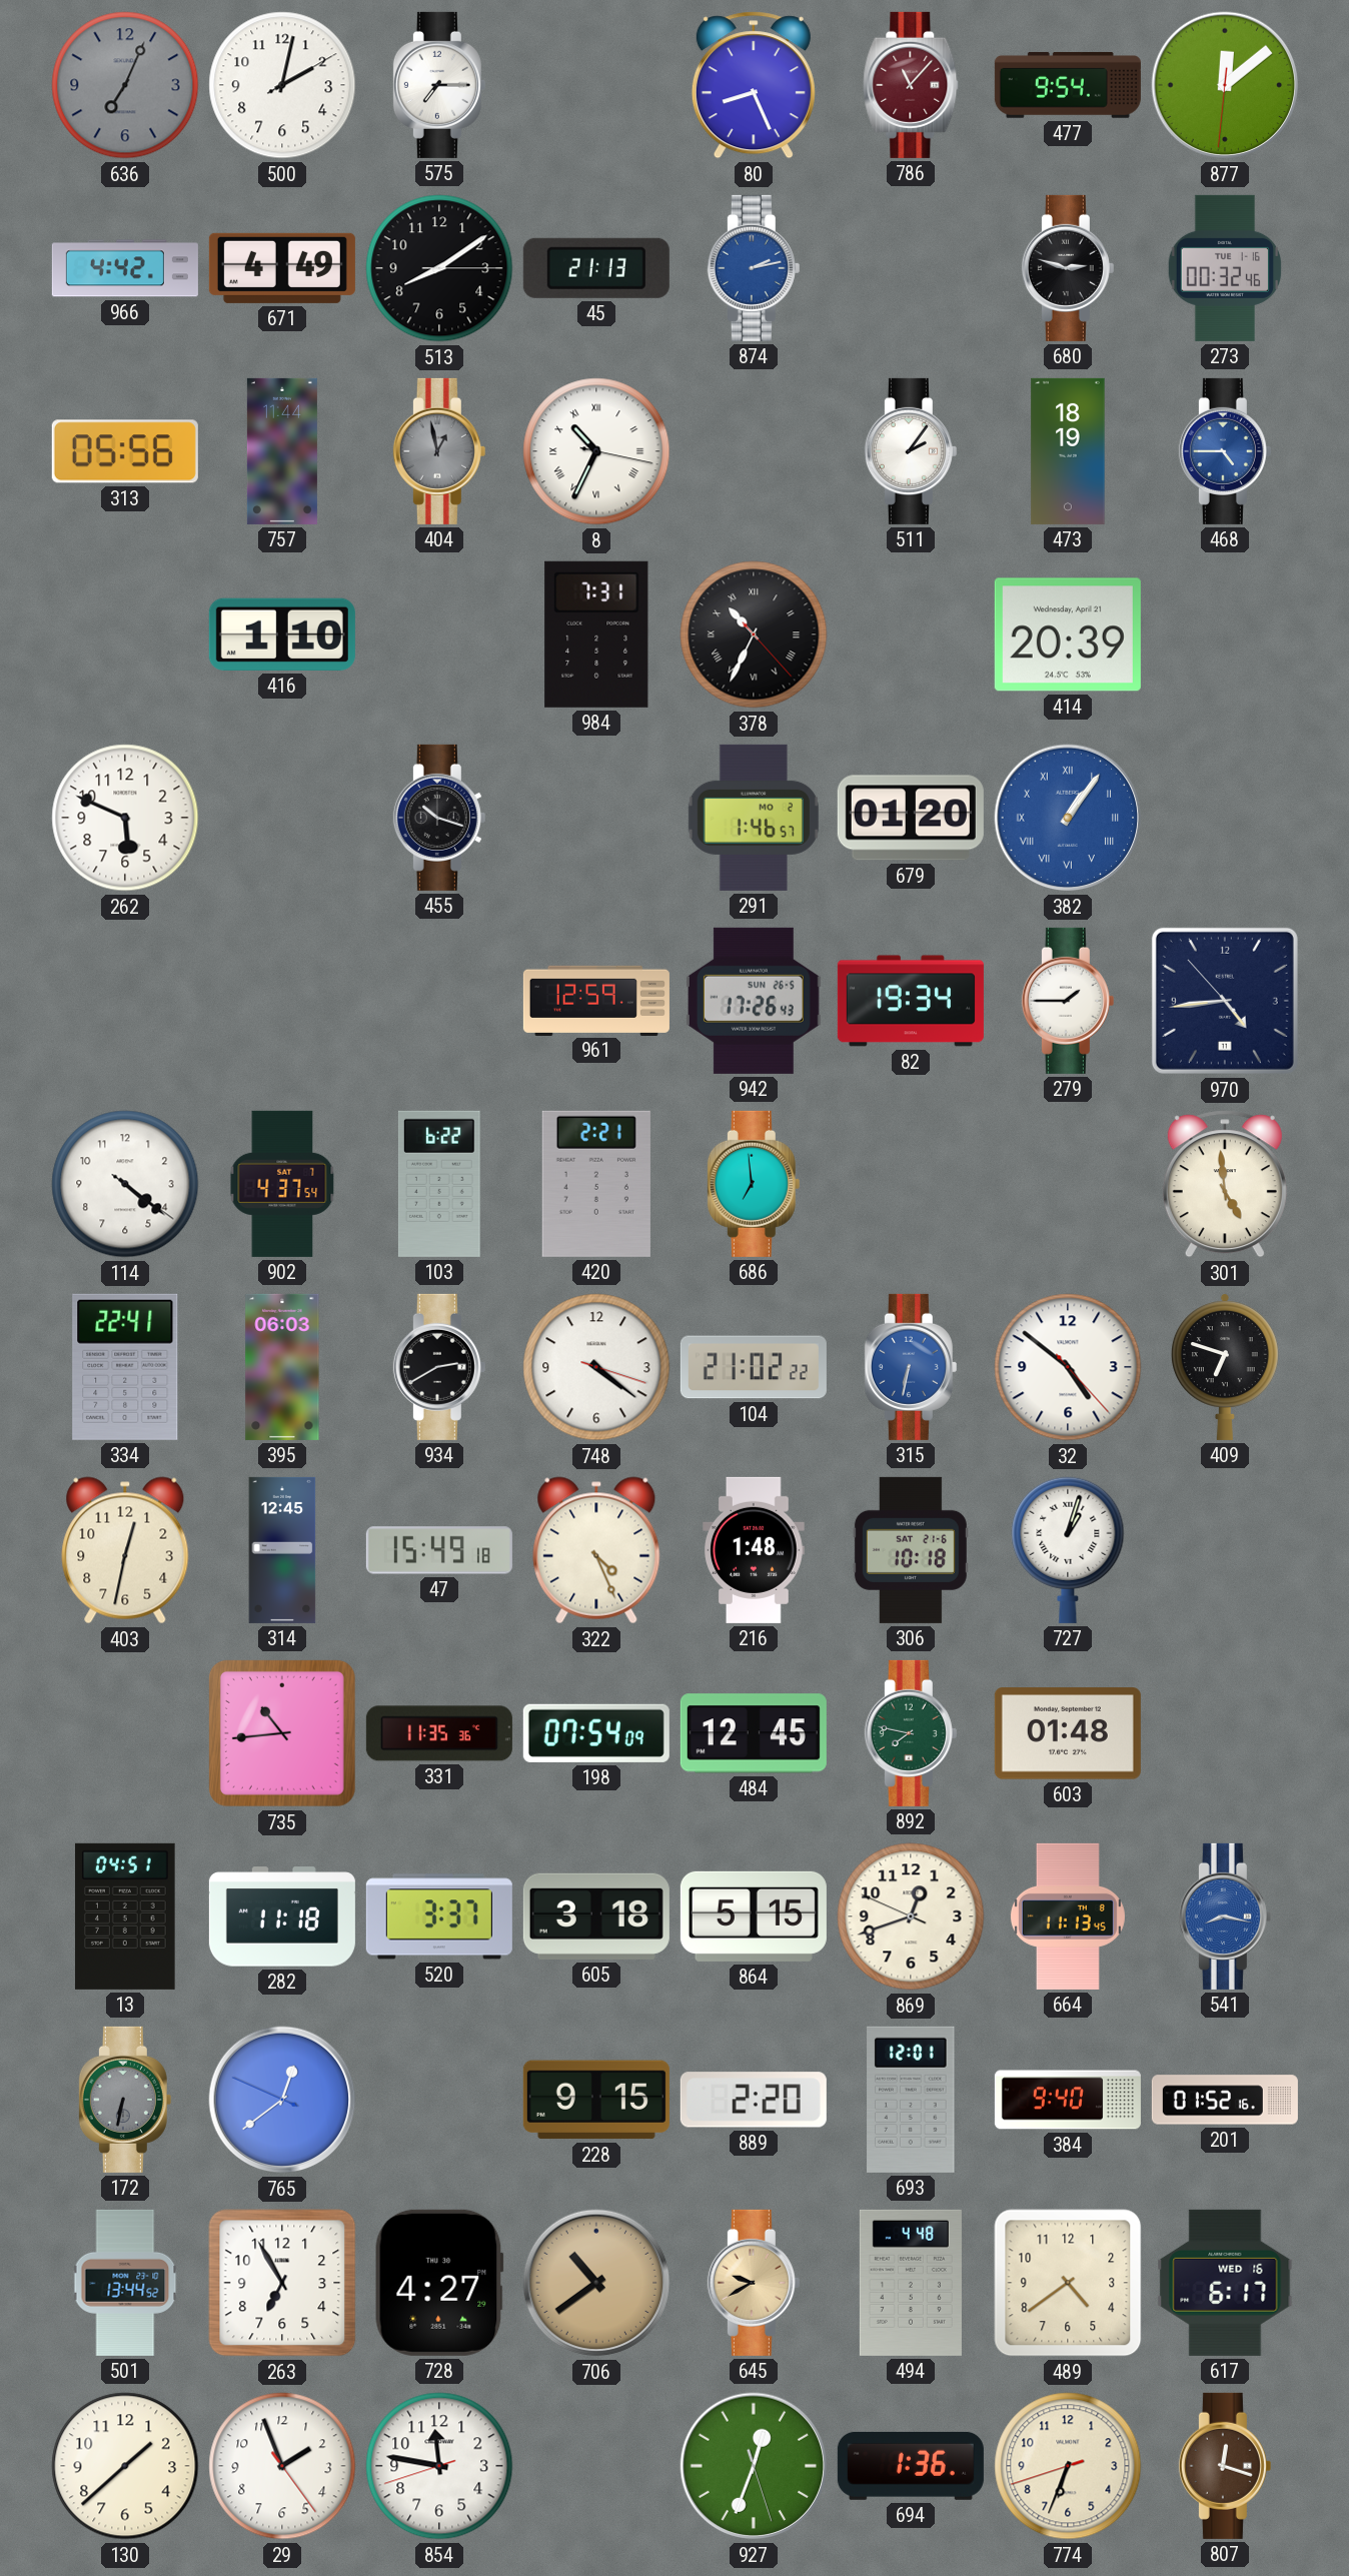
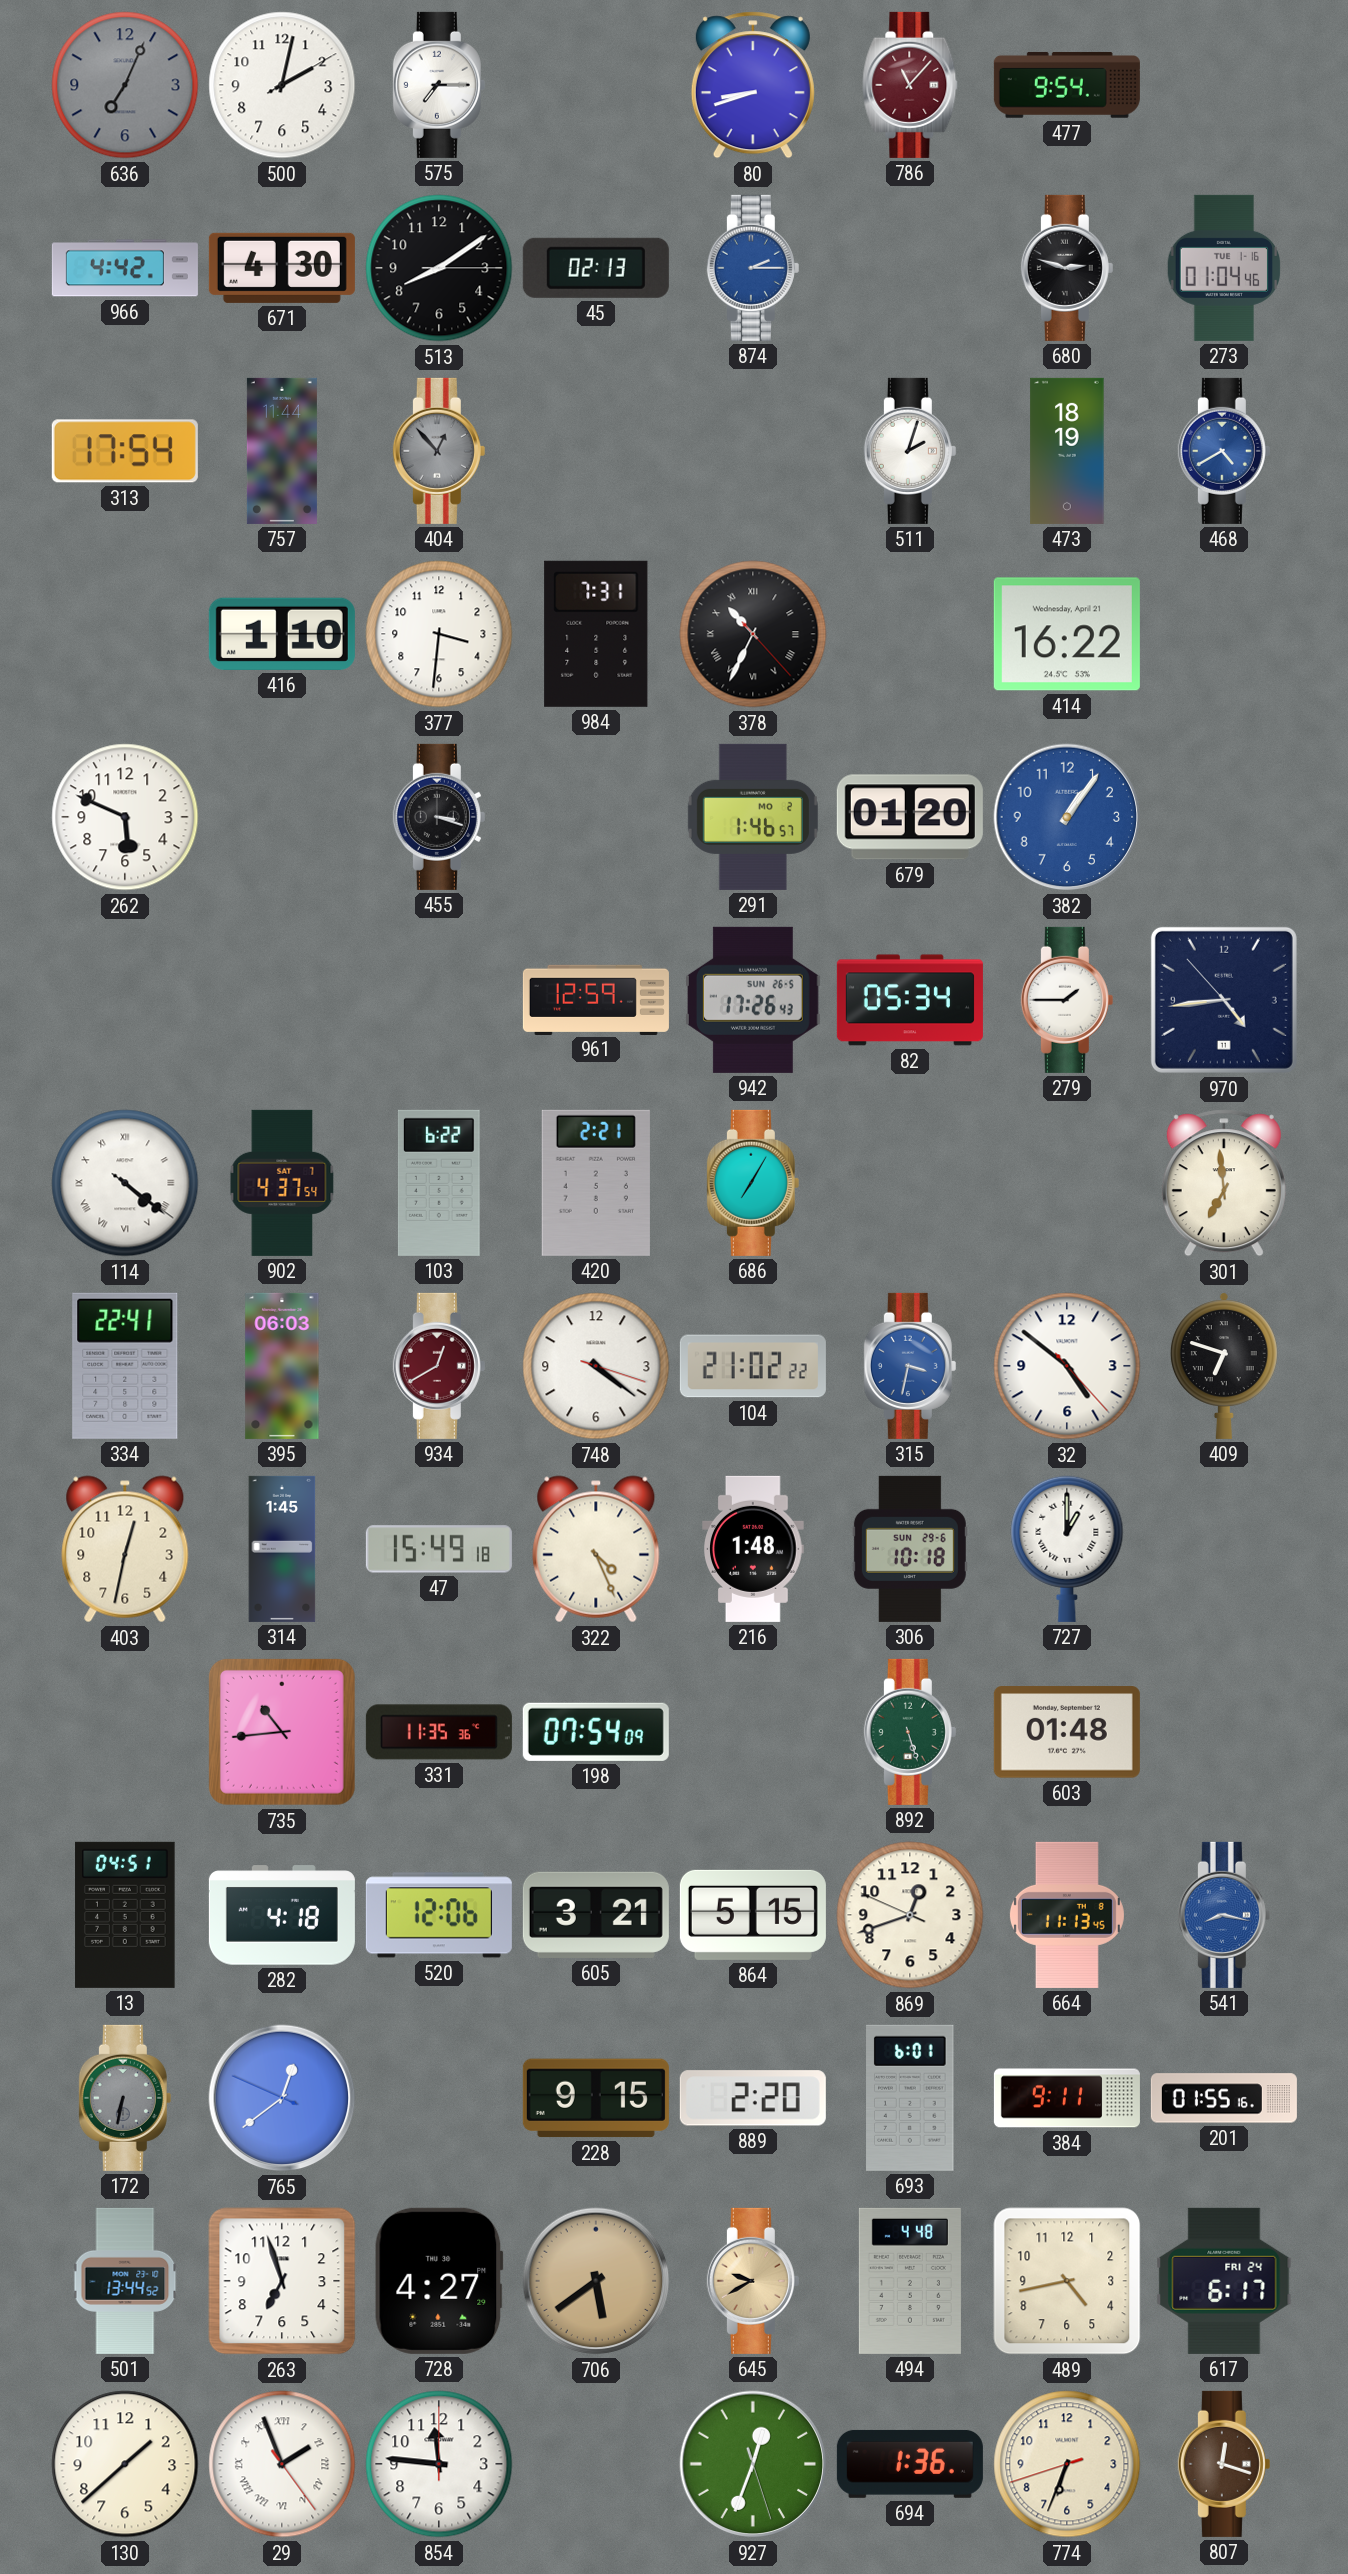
80: 8:26 -> 8:42
877: 12:08 -> none
671: 4:49 -> 4:30
45: 21:13 -> 02:13
874: 2:13 -> 2:15
273: 00:32 -> 01:04
313: 05:56 -> 17:54
404: 12:58 -> 12:53
8: 10:34 -> none
511: 2:06 -> 2:03
468: 4:45 -> 4:40
377: none -> 3:31
414: 20:39 -> 16:22
455: 10:18 -> 3:18
382 numerals: Roman -> Arabic
82: 19:34 -> 05:34
114 numerals: Arabic -> Roman
686: 6:59 -> 7:05
301: 4:59 -> 6:59
934: 2:40 -> 12:40
934 dial: black -> burgundy
315: 6:32 -> 3:32
314: 12:45 -> 1:45
306 date: SAT 21-6 -> SUN 29-6
727: 1:03 -> 1:00
484: 12:45 -> none
892: 7:47 -> 5:27
282: 11:18 -> 4:18
520: 3:37 -> 12:06
605: 3:18 -> 3:21
693: 12:01 -> 6:01
384: 9:40 -> 9:11
201: 01:52 -> 01:55
263: 6:55 -> 6:57
706: 10:39 -> 5:39
489: 4:39 -> 4:43
617 date: WED 16 -> FRI 24
29 numerals: Arabic -> Roman
854: 11:46:42 -> 11:46:00
